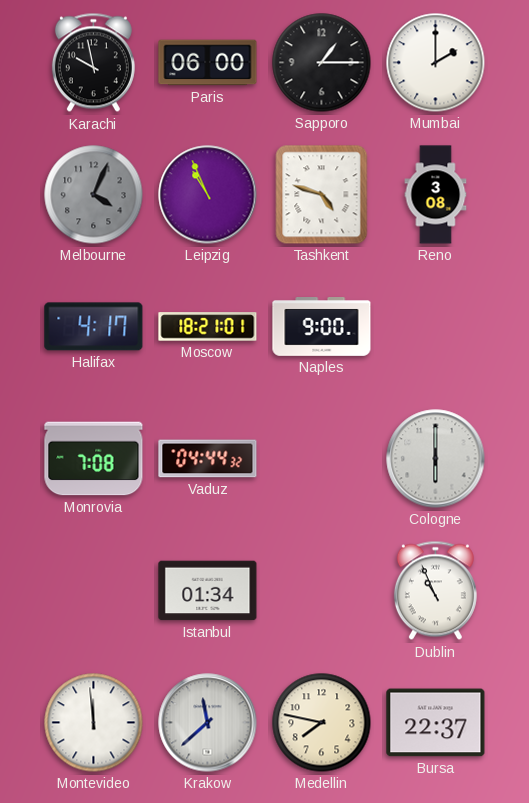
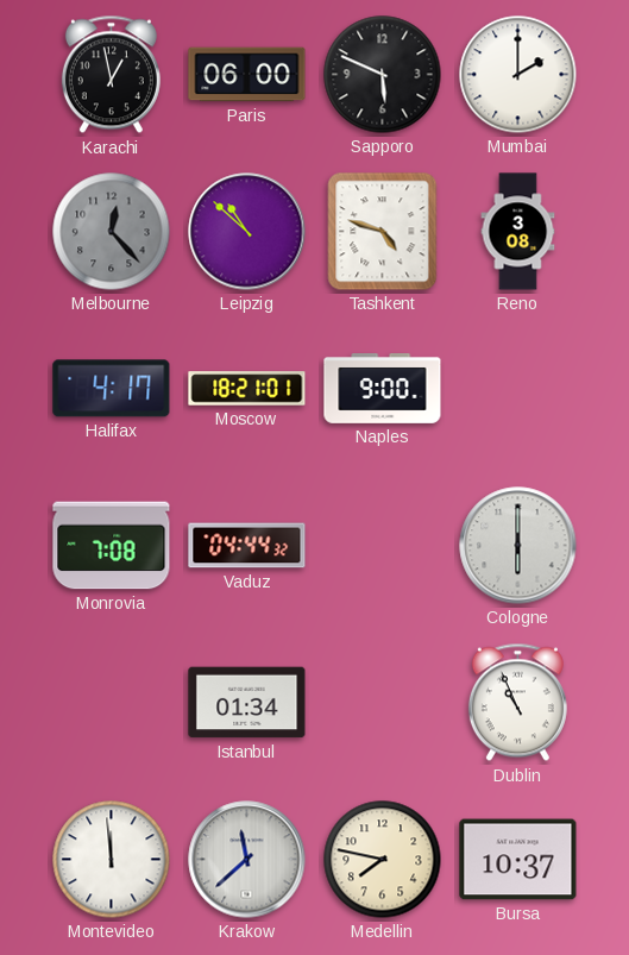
Karachi: 9:58 -> 12:58
Sapporo: 1:15 -> 5:49
Melbourne: 4:04 -> 12:23
Leipzig: 10:56 -> 10:52
Bursa: 22:37 -> 10:37
